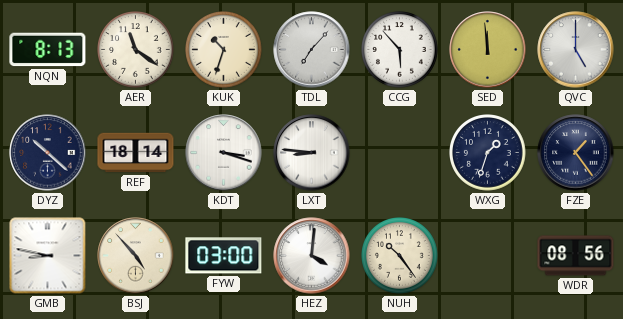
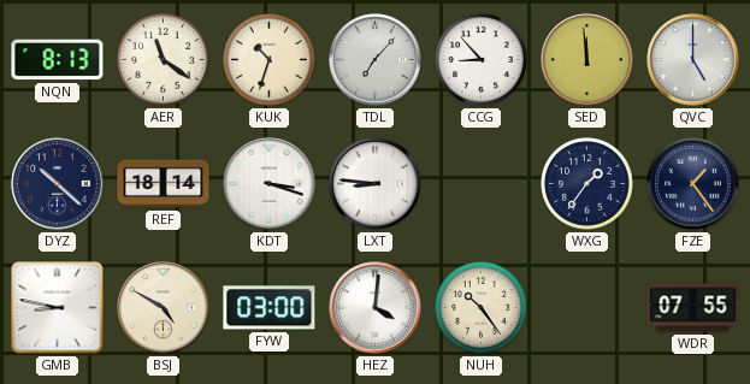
CCG: 5:53 -> 8:53
WXG: 1:33 -> 1:36
BSJ: 4:53 -> 4:50
WDR: 08:56 -> 07:55
